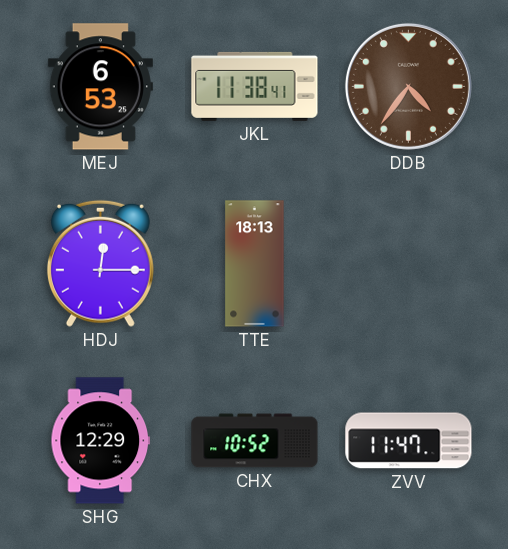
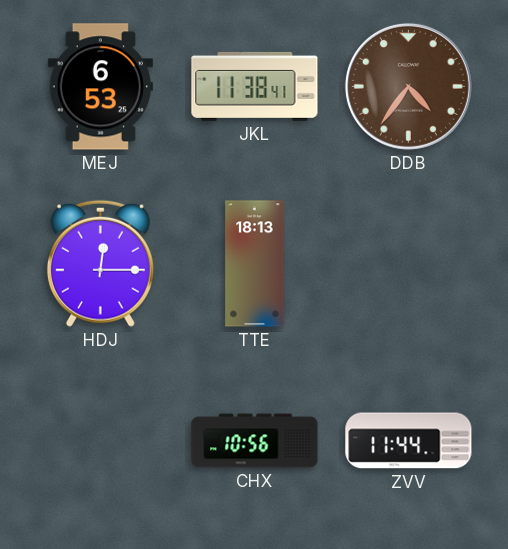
SHG: 12:29 -> none
CHX: 10:52 -> 10:56
ZVV: 11:47 -> 11:44
